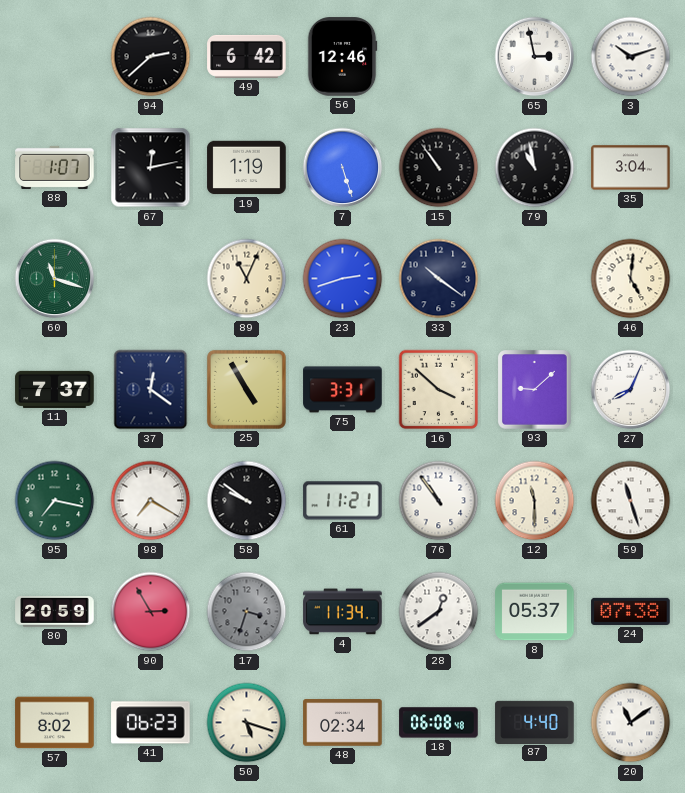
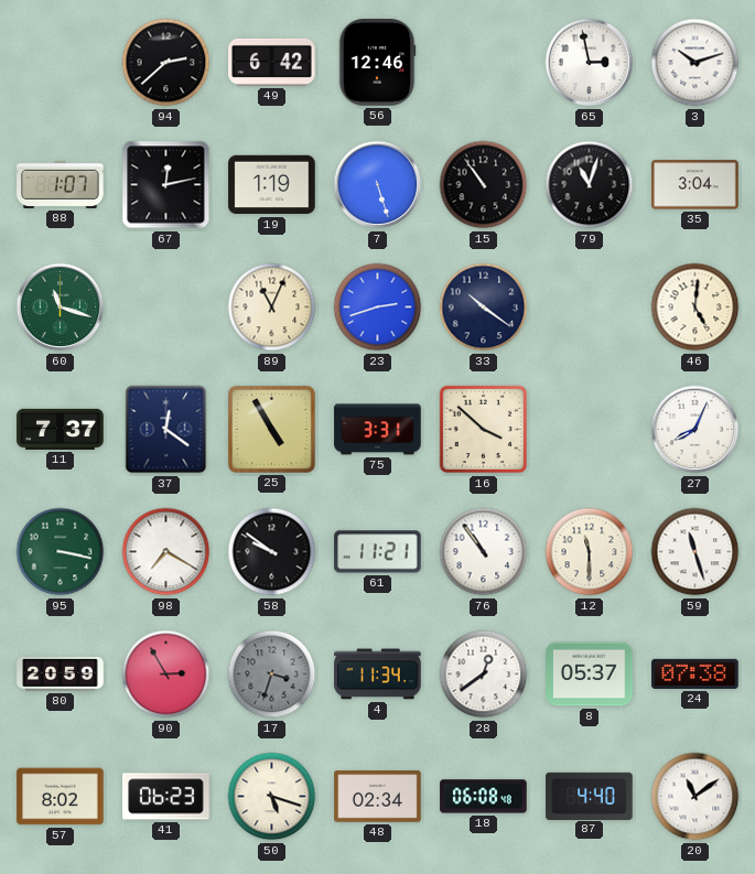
79: 10:58 -> 11:03
93: 9:08 -> none
95: 7:17 -> 3:17
